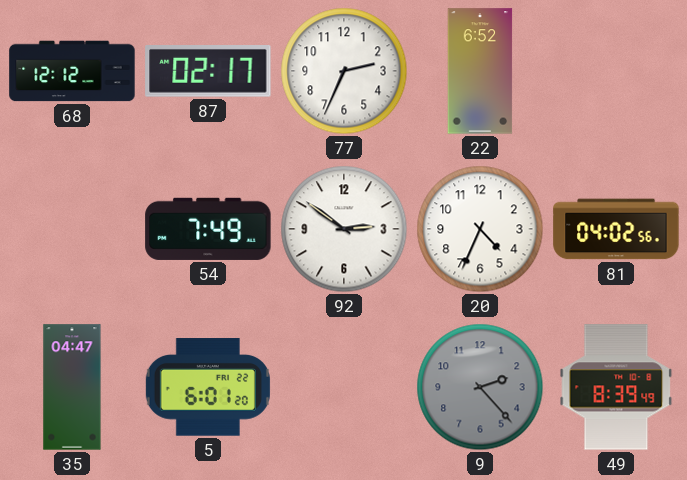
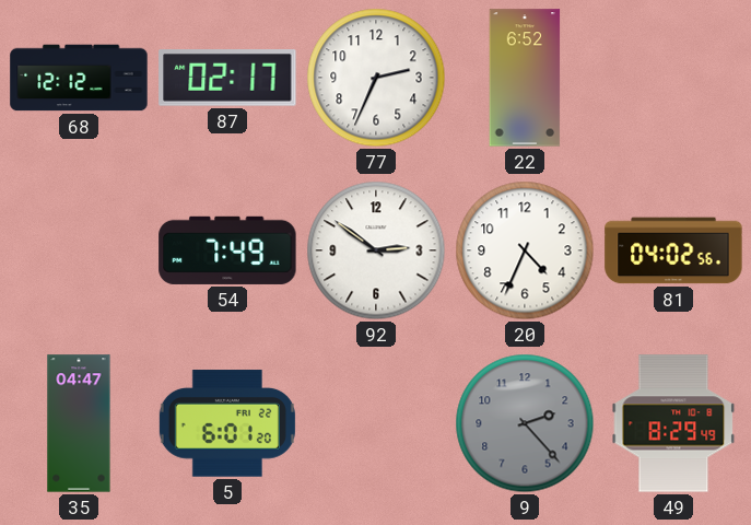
49: 8:39 -> 8:29
